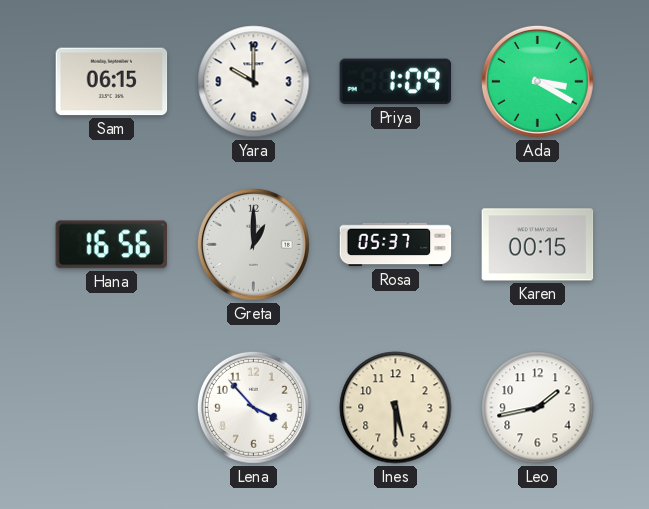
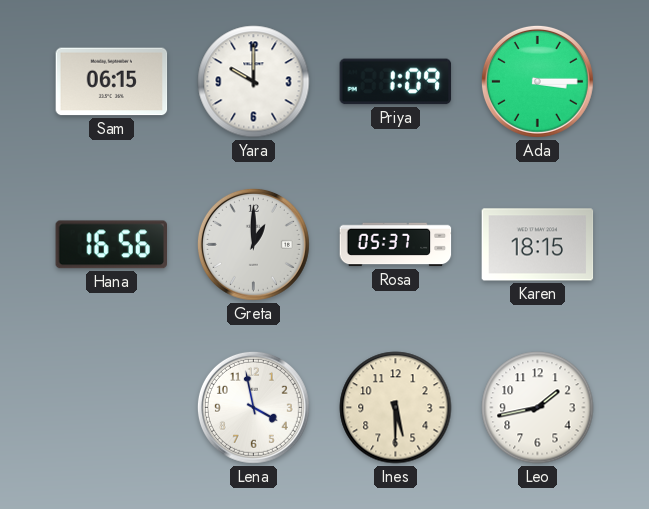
Ada: 3:20 -> 3:15
Karen: 00:15 -> 18:15
Lena: 3:53 -> 3:58
